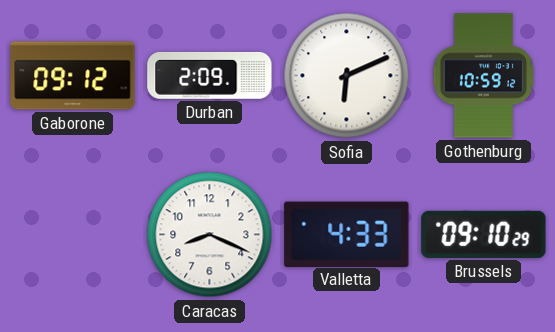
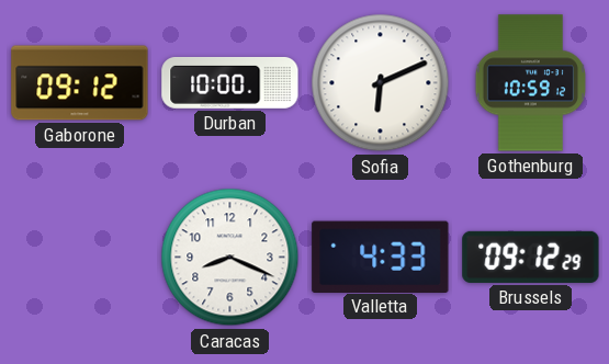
Durban: 2:09 -> 10:00
Brussels: 09:10 -> 09:12
